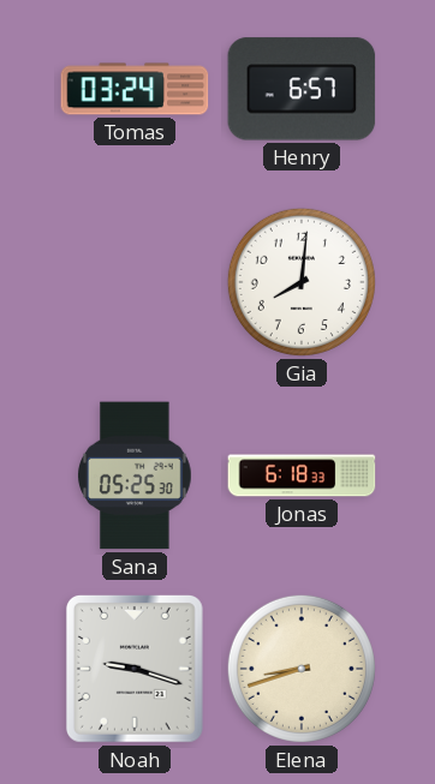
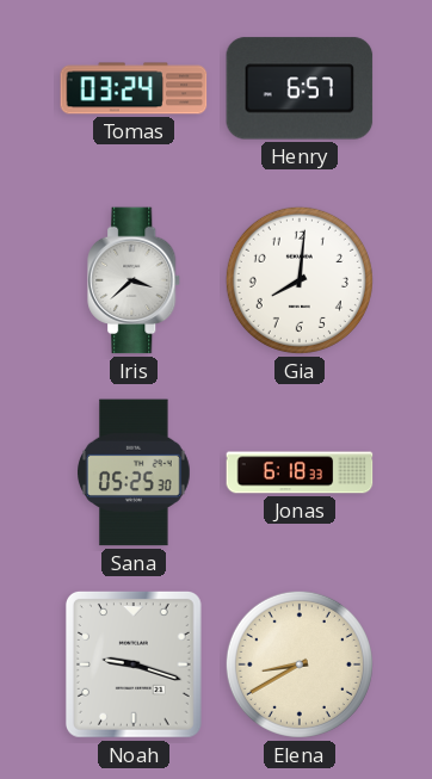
Iris: none -> 3:38
Elena: 8:42 -> 8:40
